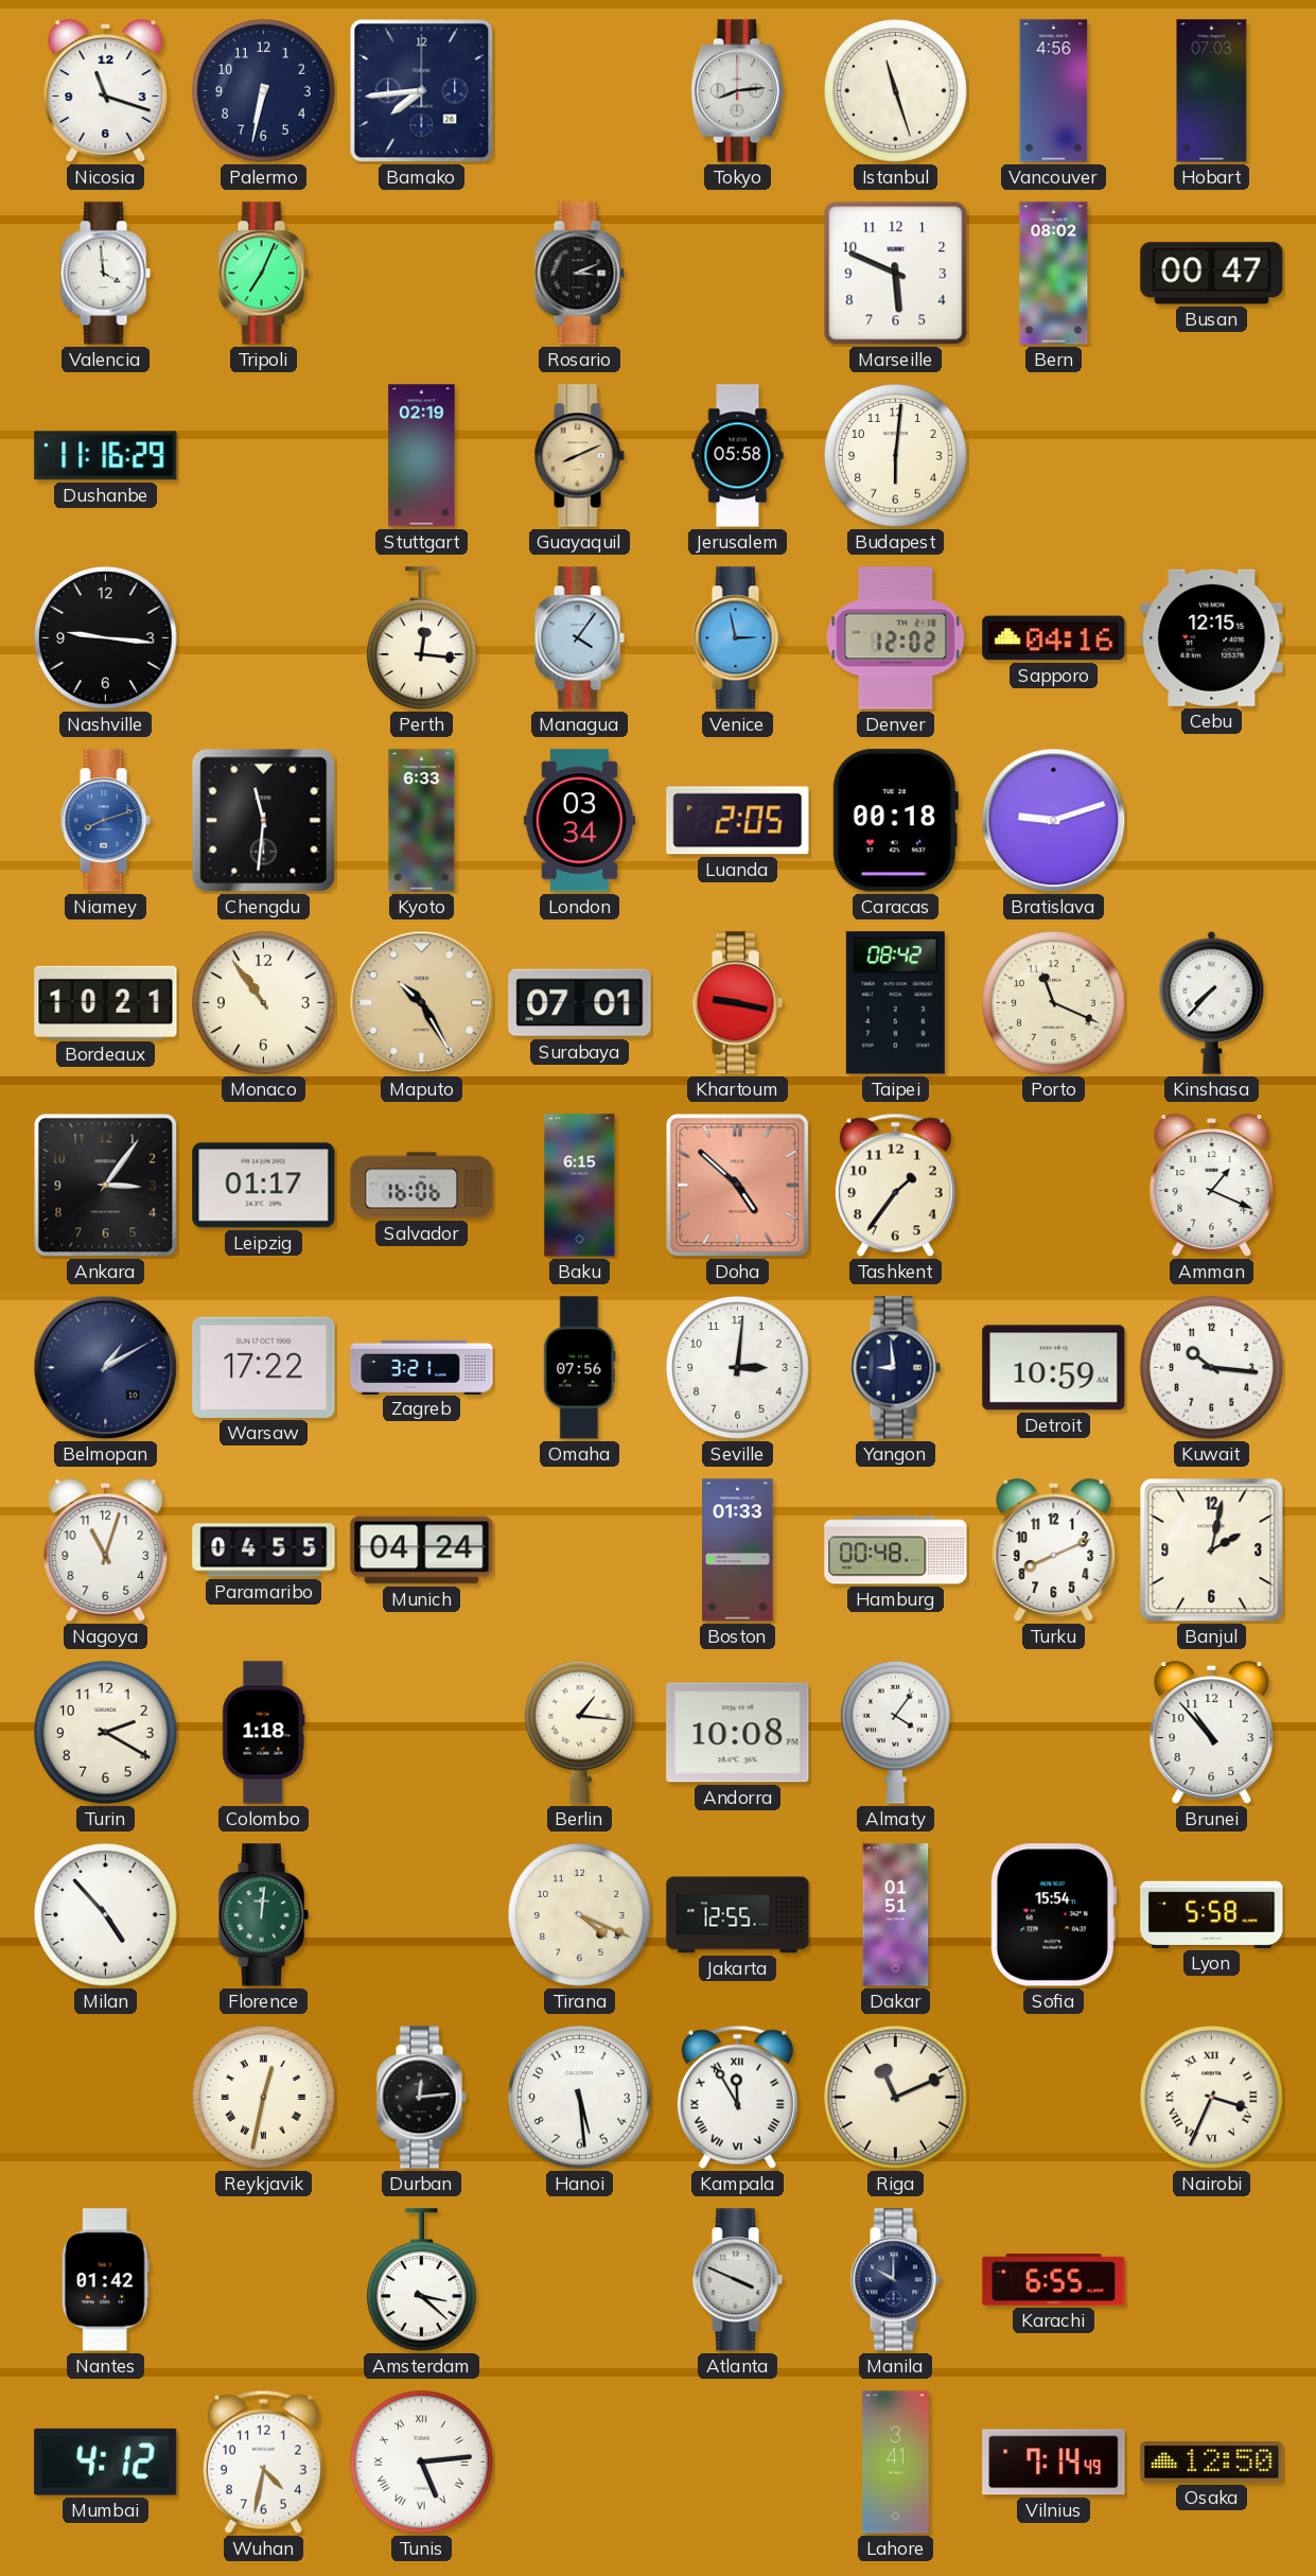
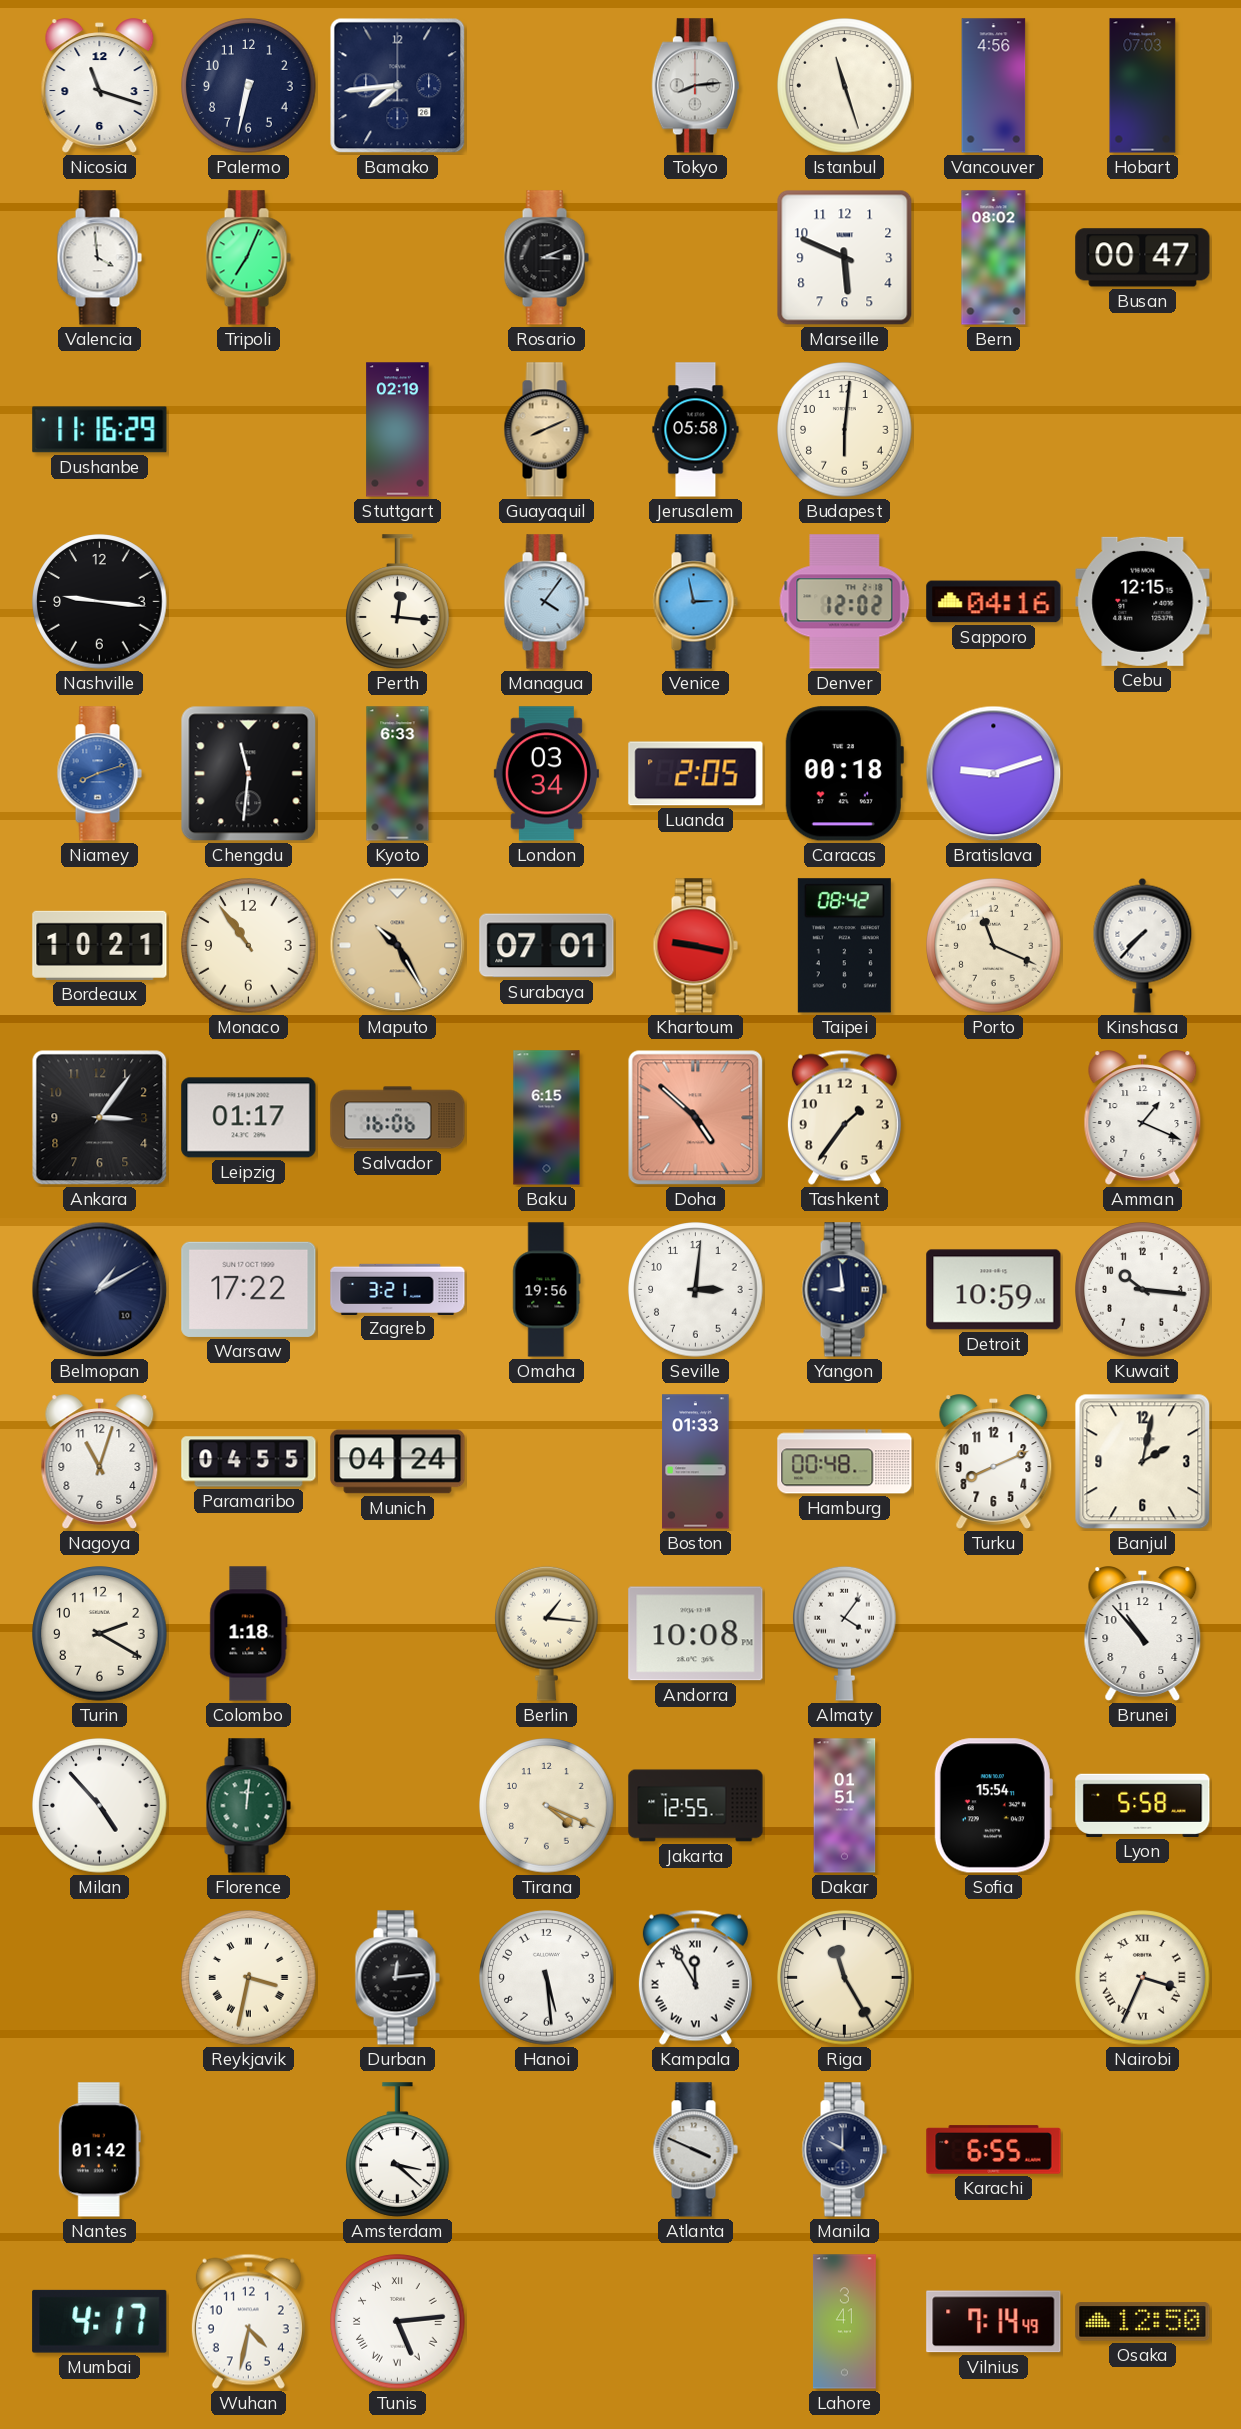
Omaha: 07:56 -> 19:56
Reykjavik: 12:32 -> 3:32
Riga: 11:11 -> 11:25
Mumbai: 4:12 -> 4:17
